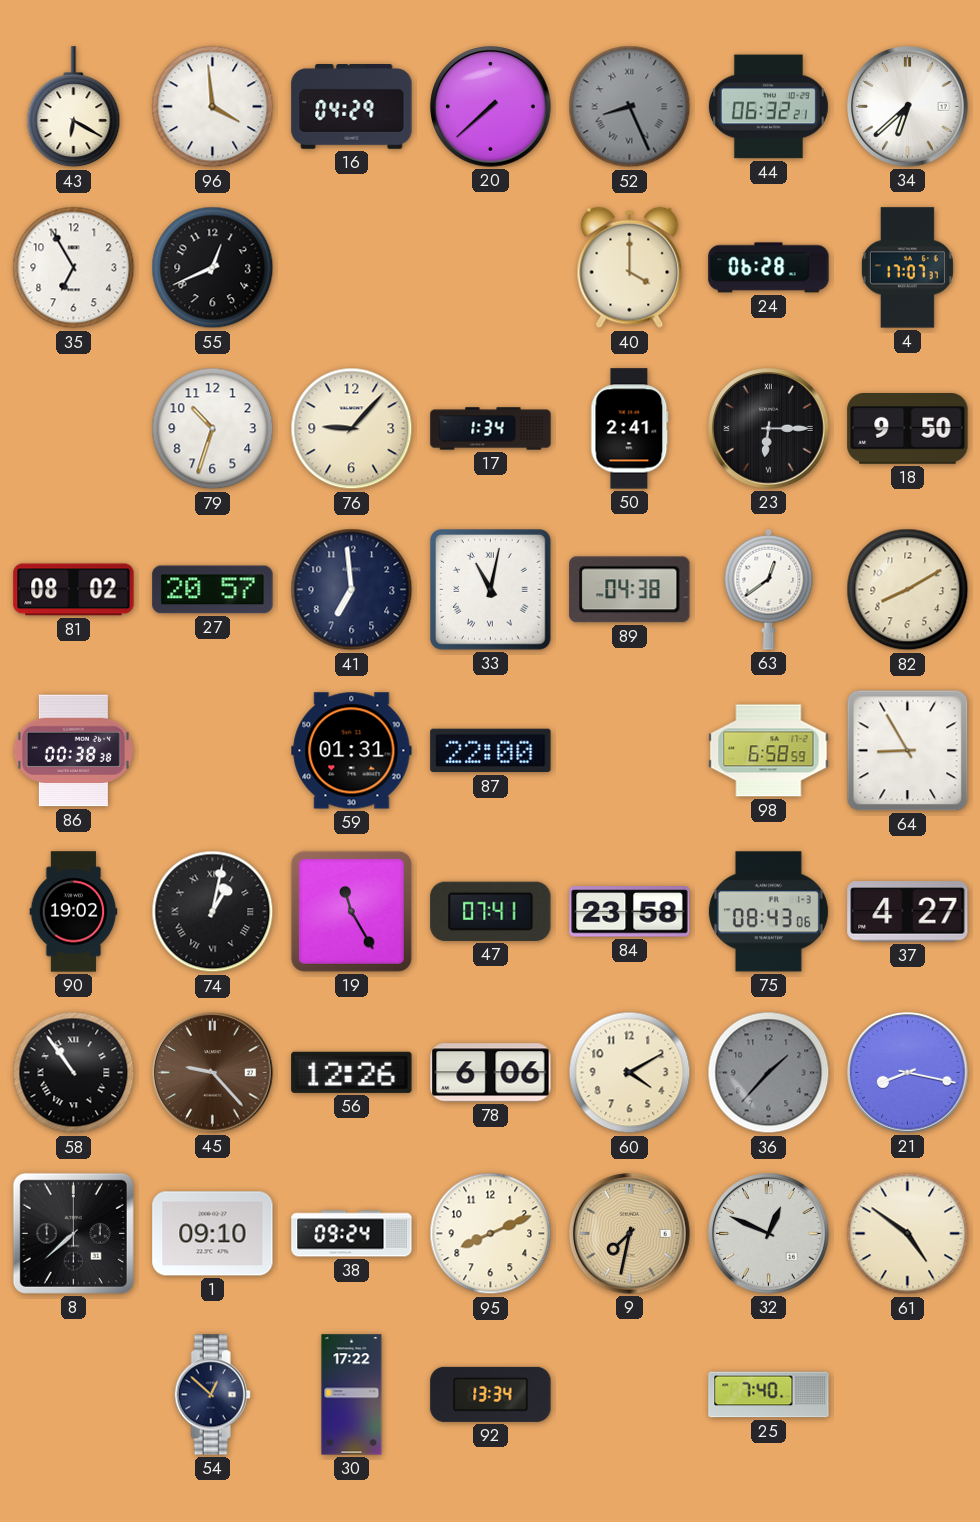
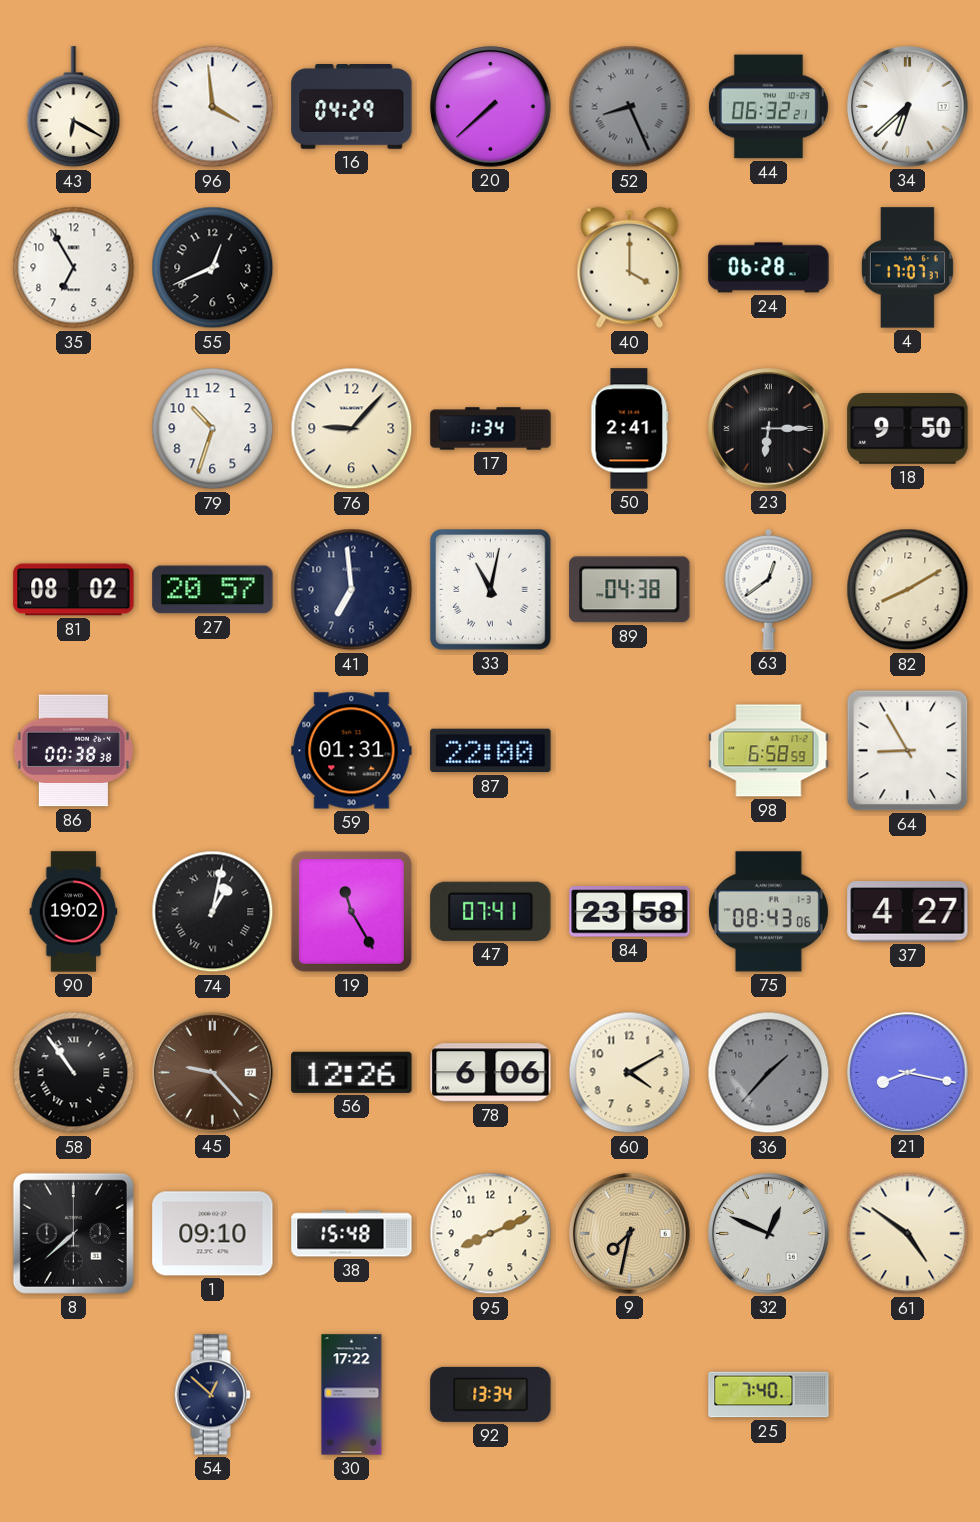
38: 09:24 -> 15:48
